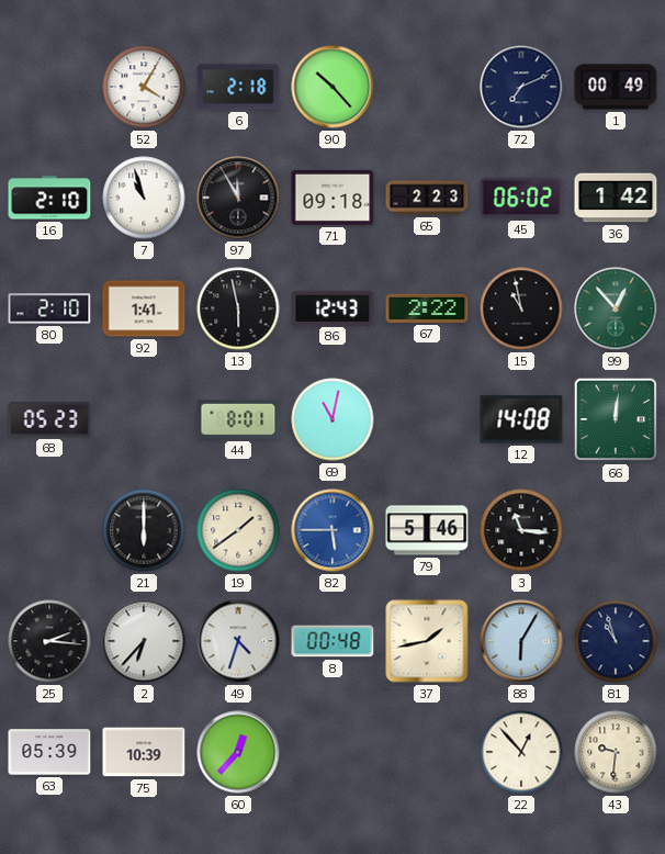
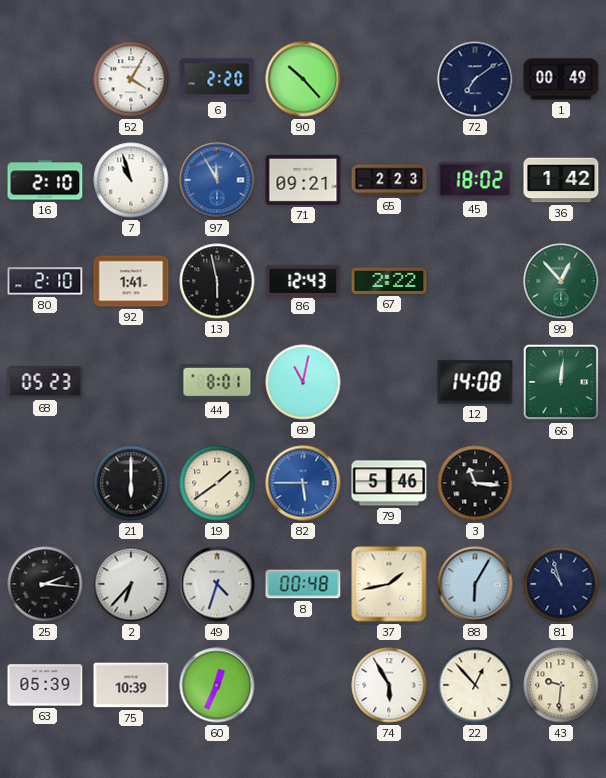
6: 2:18 -> 2:20
72: 7:11 -> 7:09
97 dial: black -> blue
71: 09:18 -> 09:21
45: 06:02 -> 18:02
15: 10:58 -> none
60: 12:37 -> 12:34
74: none -> 5:55
